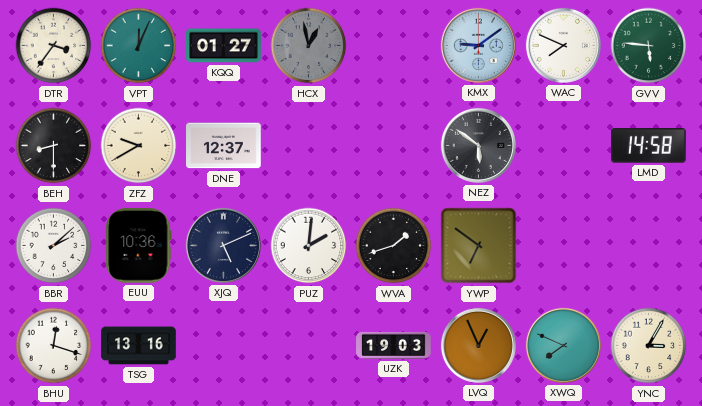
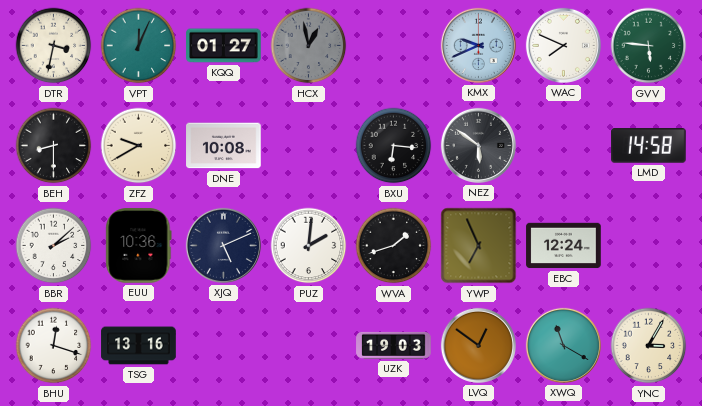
DTR: 3:36 -> 3:32
KMX: 9:09 -> 9:41
DNE: 12:37 -> 10:08
BXU: none -> 6:16
YWP: 6:51 -> 6:56
EBC: none -> 12:24
LVQ: 12:56 -> 12:51
XWQ: 7:49 -> 11:20
